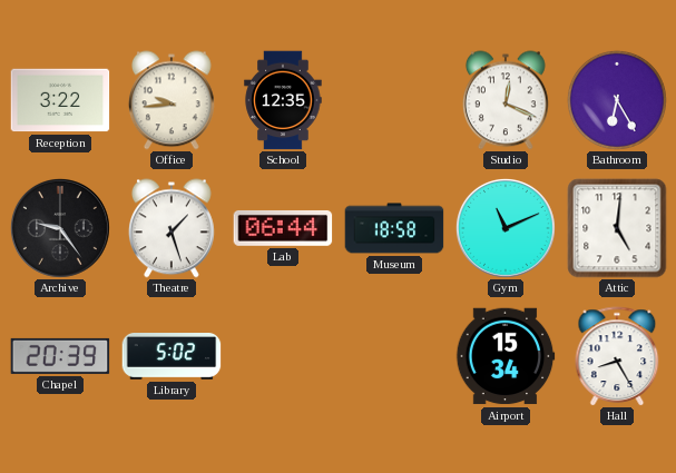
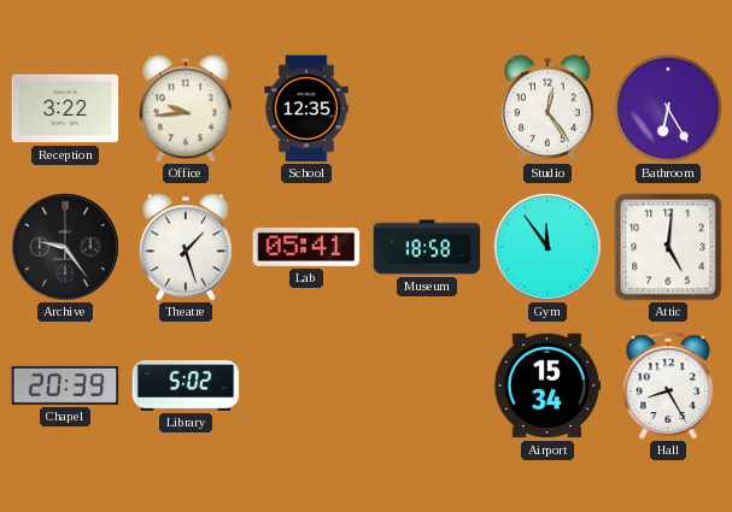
Studio: 12:19 -> 12:24
Lab: 06:44 -> 05:41
Gym: 11:11 -> 11:54
